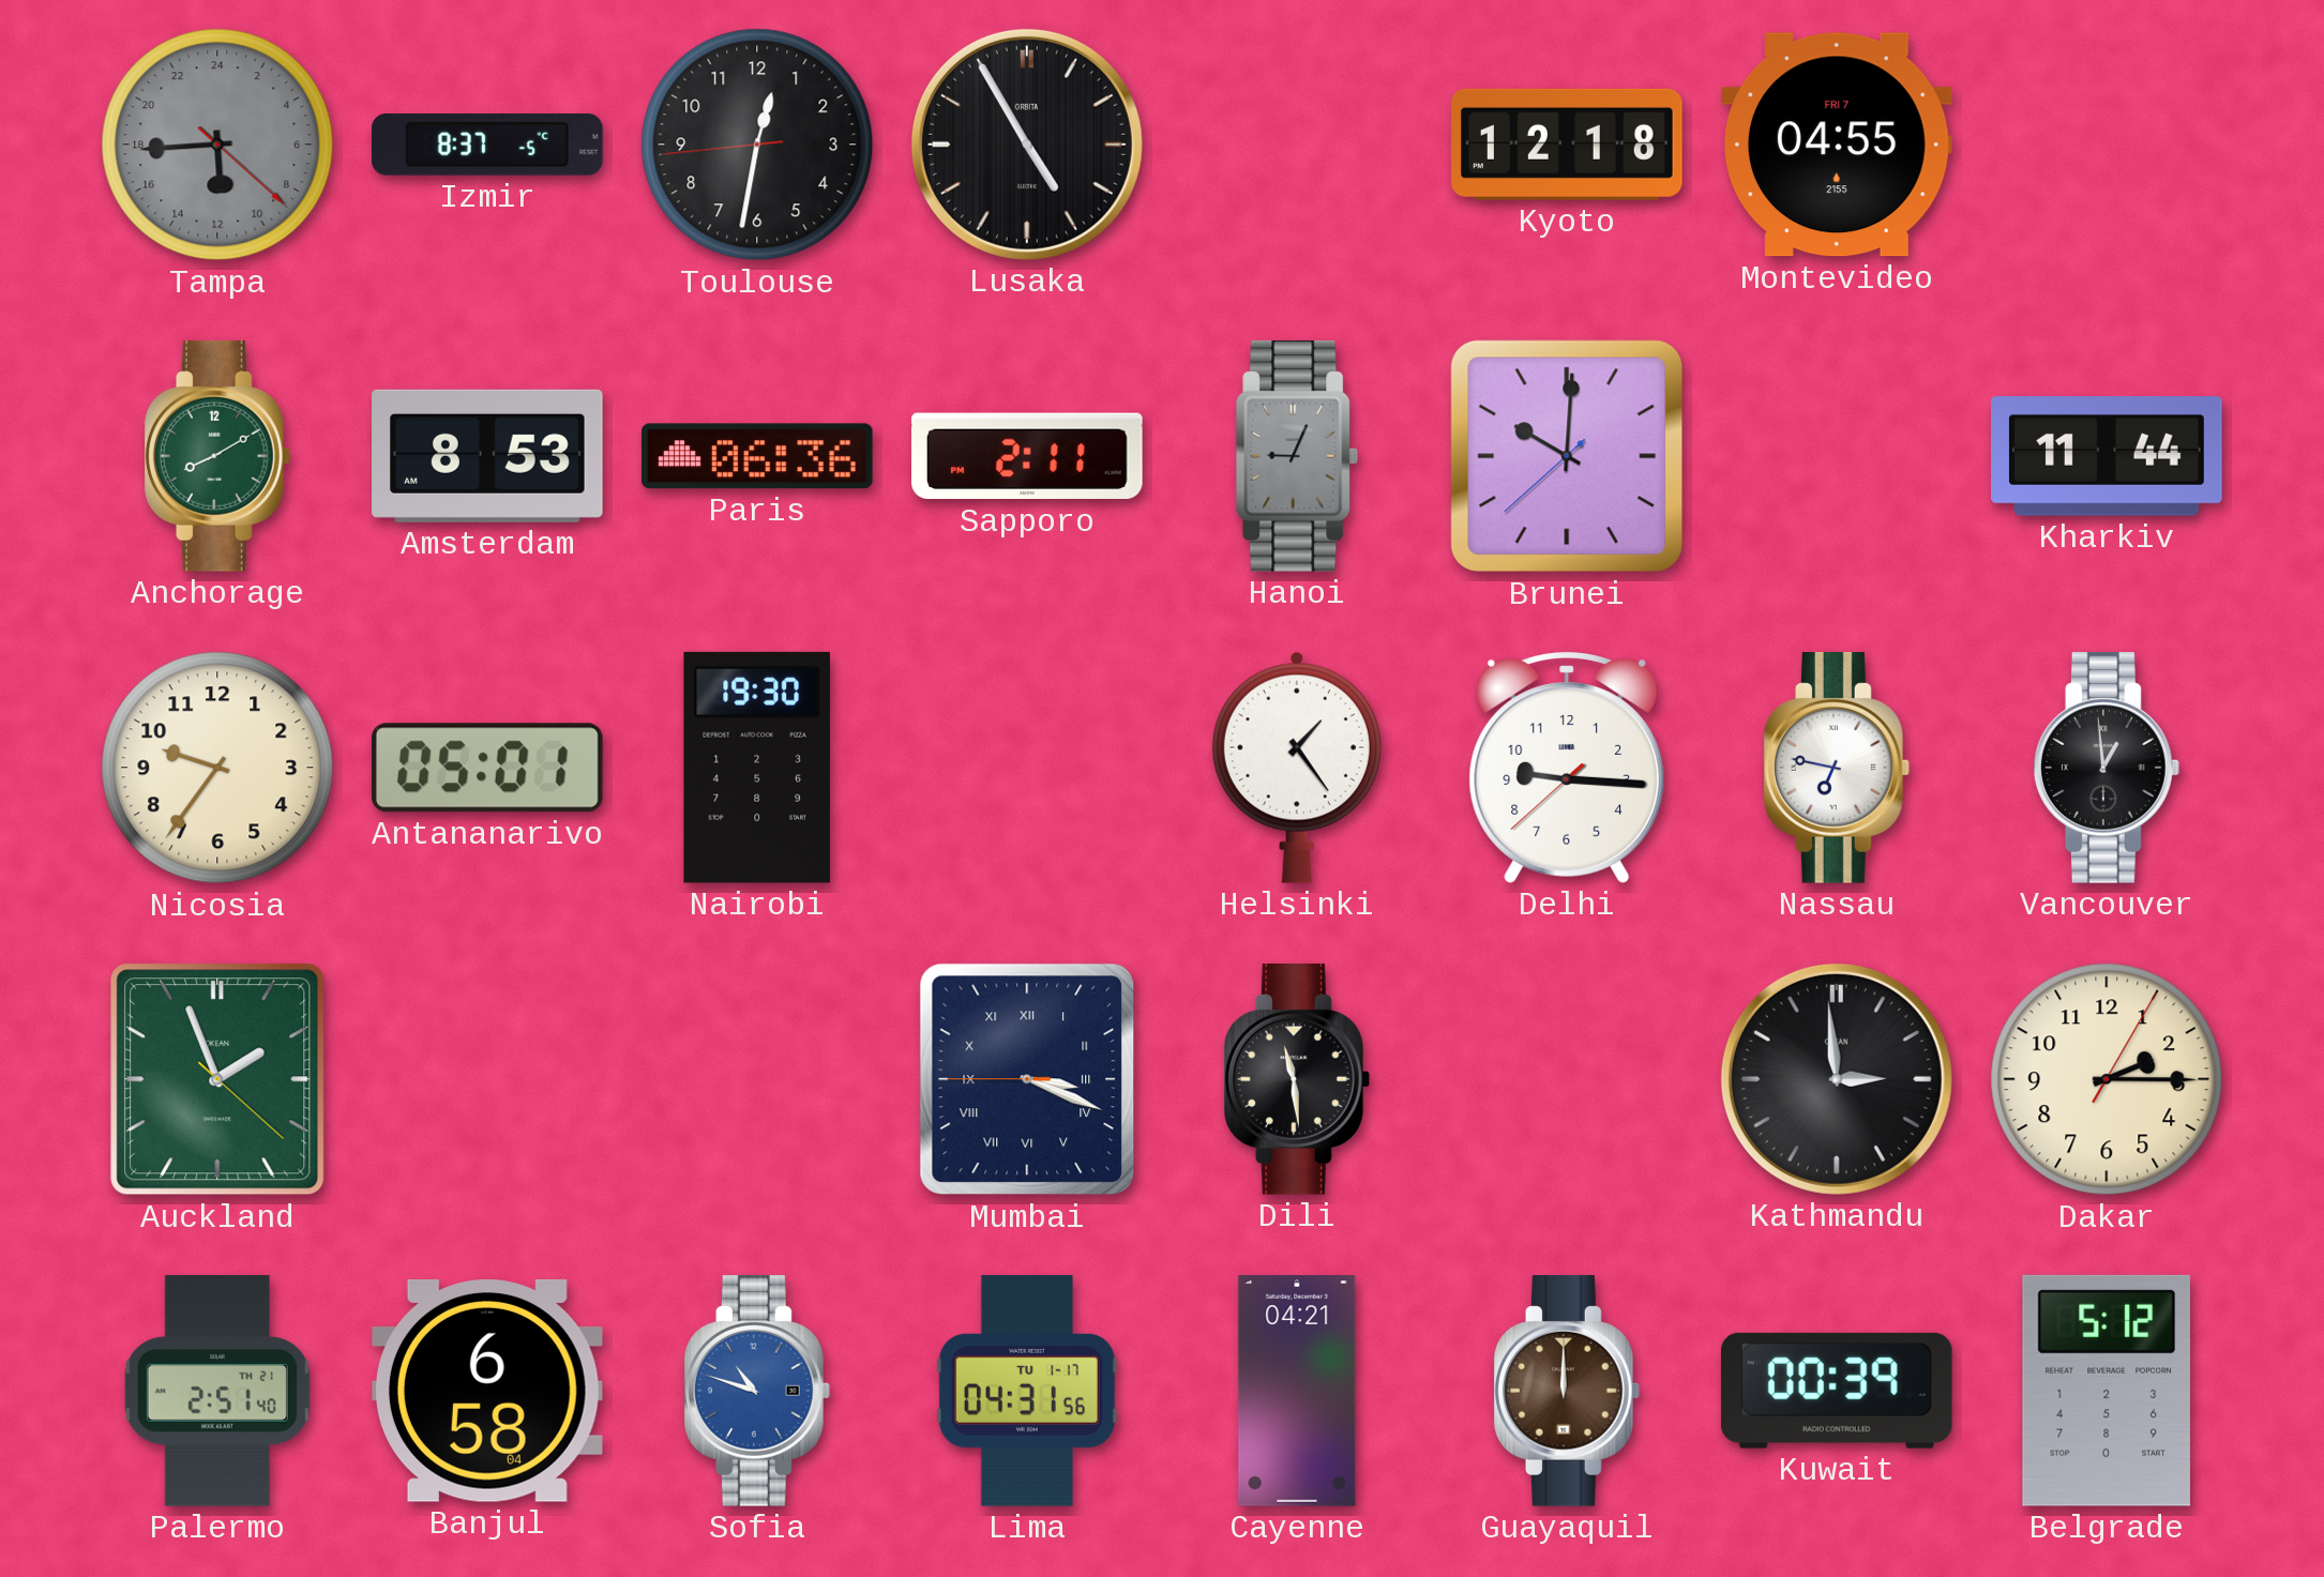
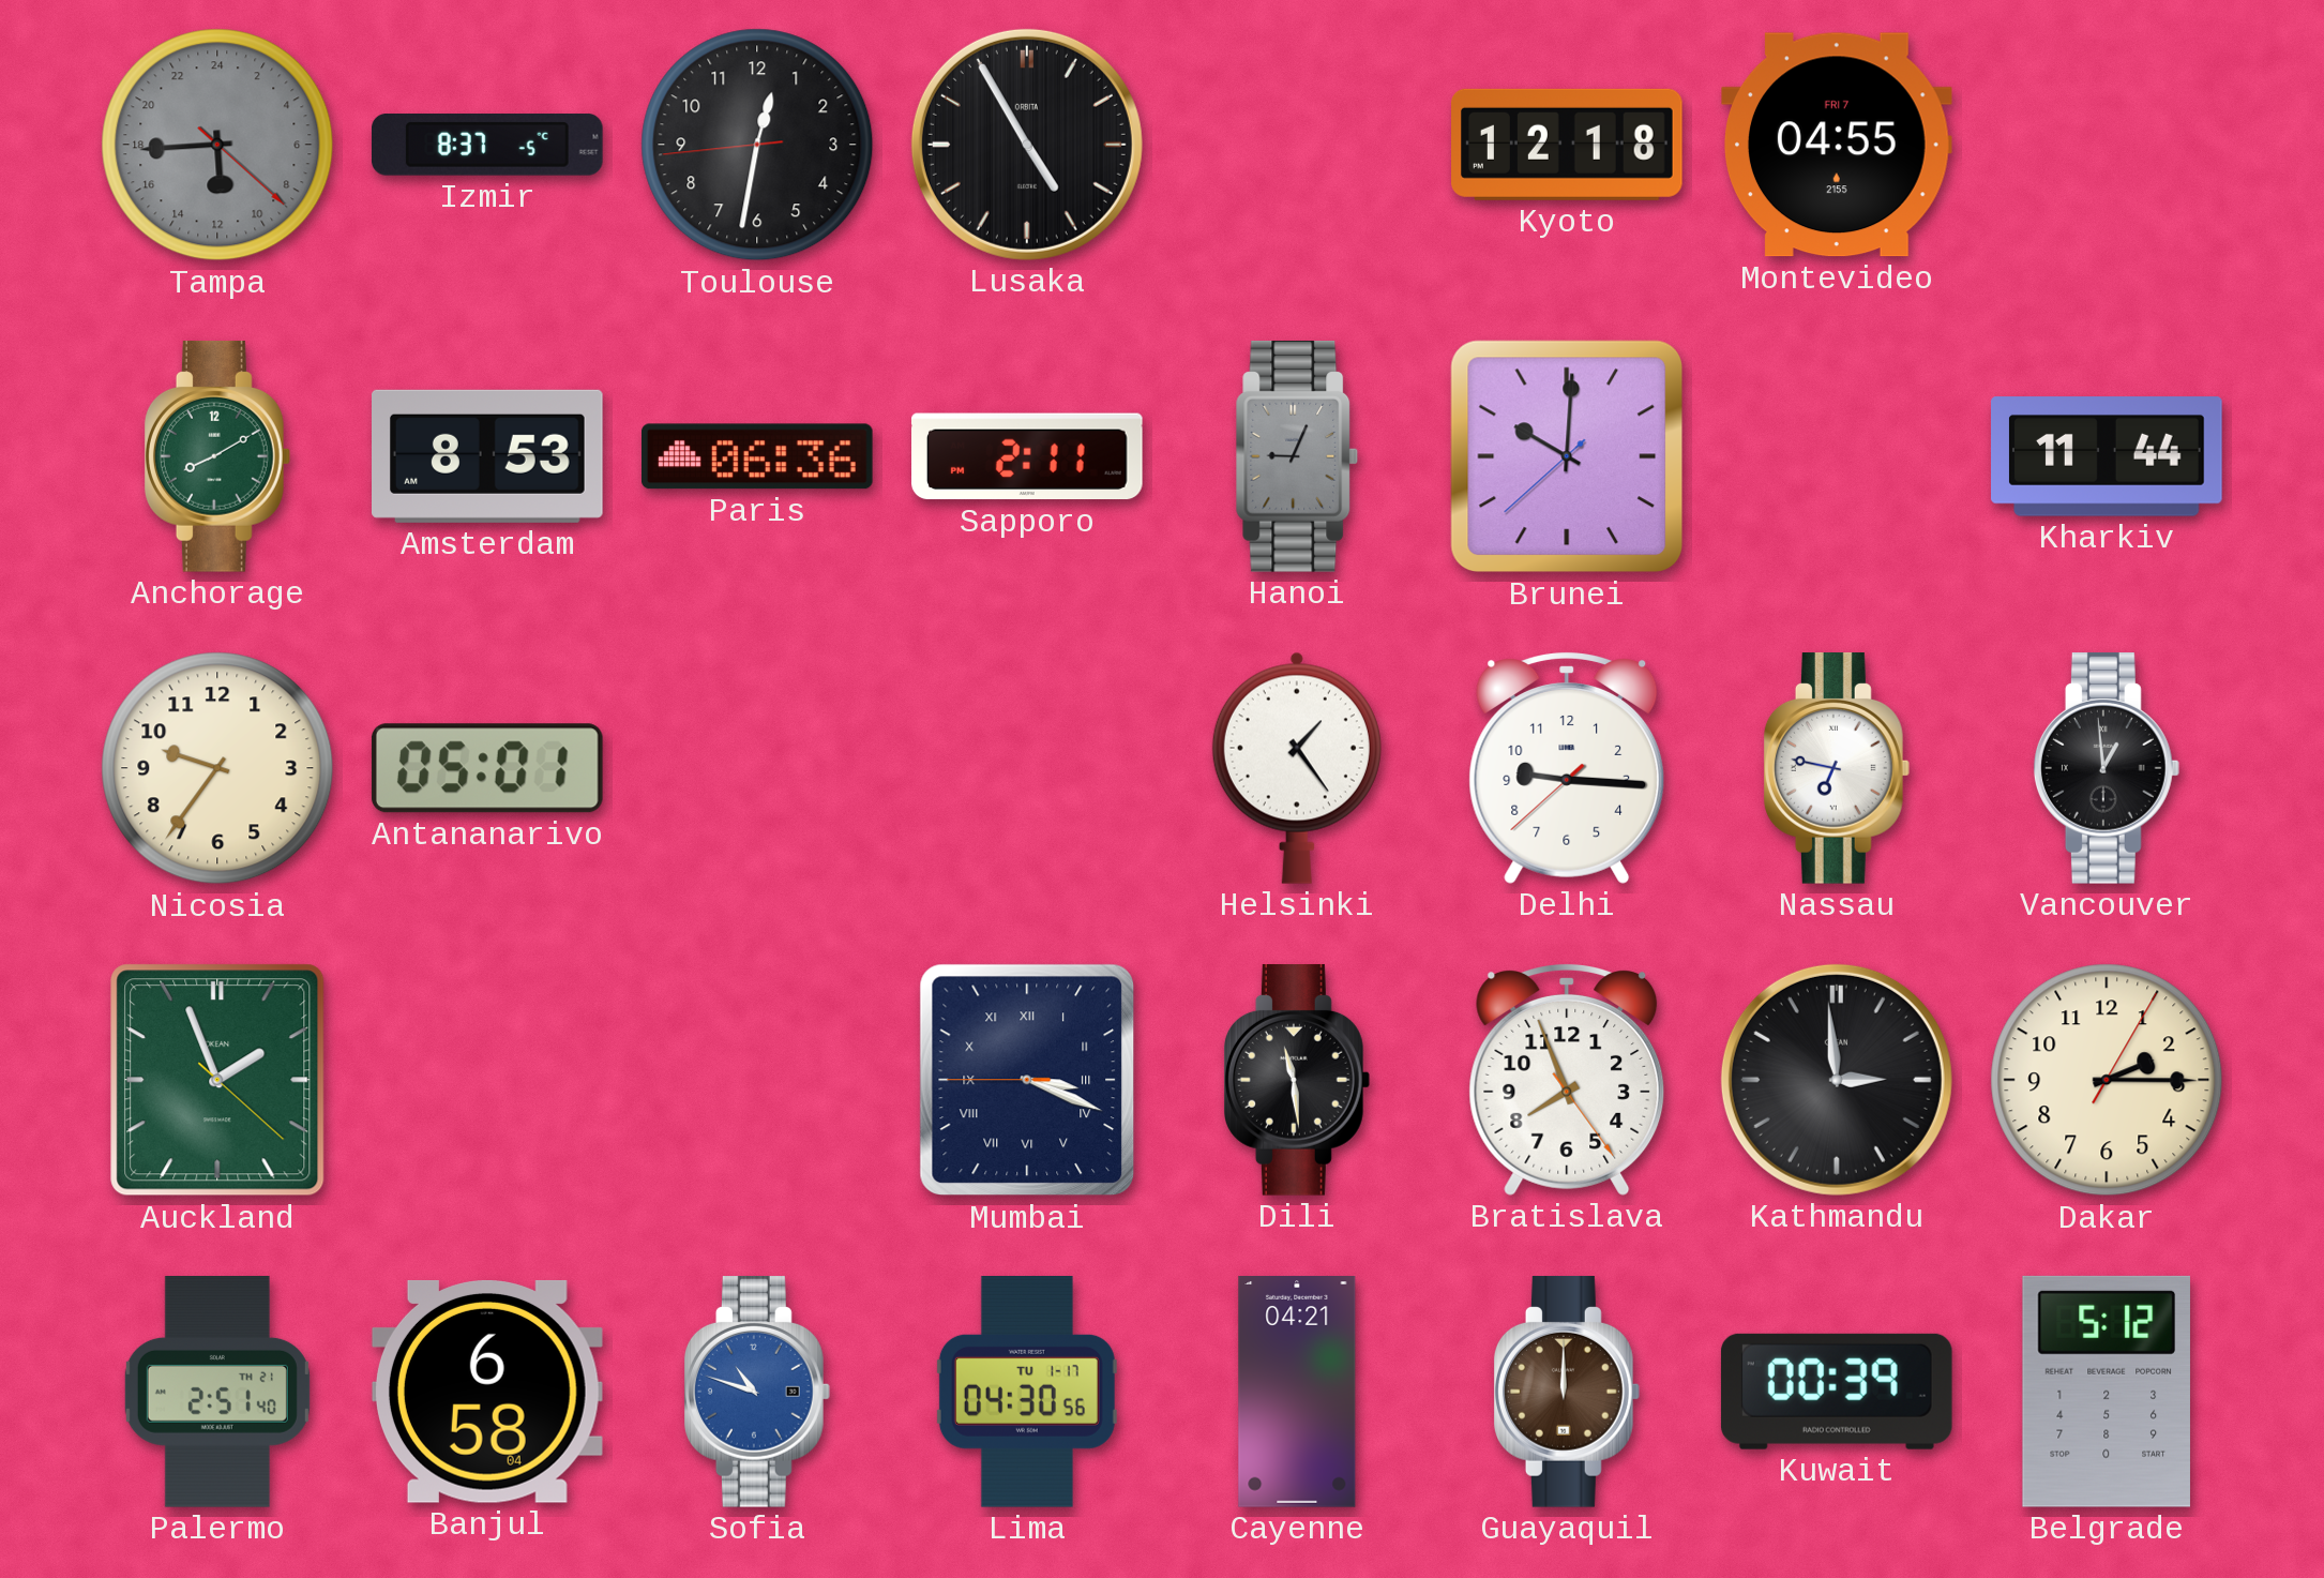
Nairobi: 19:30 -> none
Bratislava: none -> 7:56
Lima: 04:31 -> 04:30
